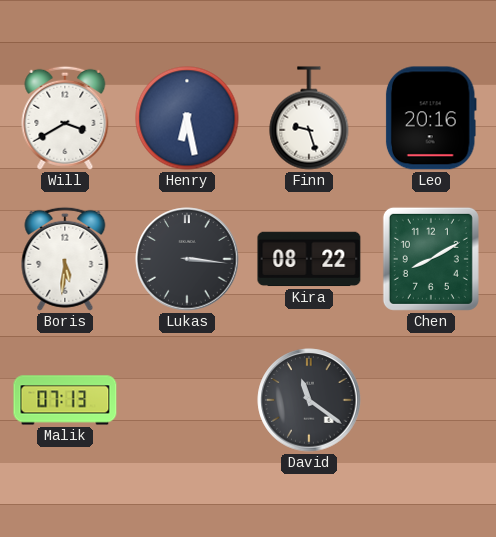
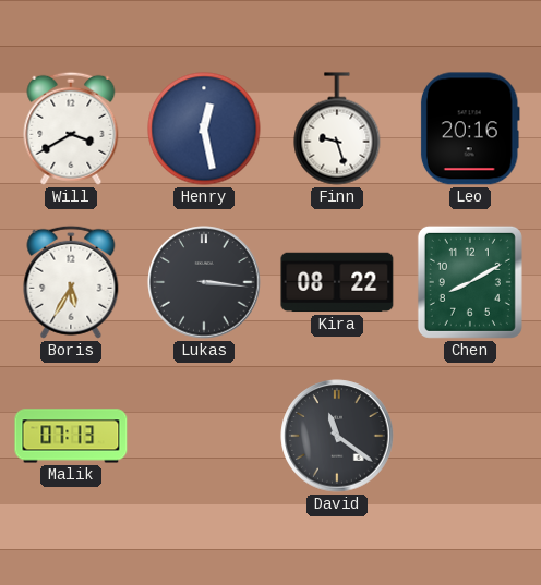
Henry: 6:28 -> 12:28
Boris: 5:31 -> 5:35
